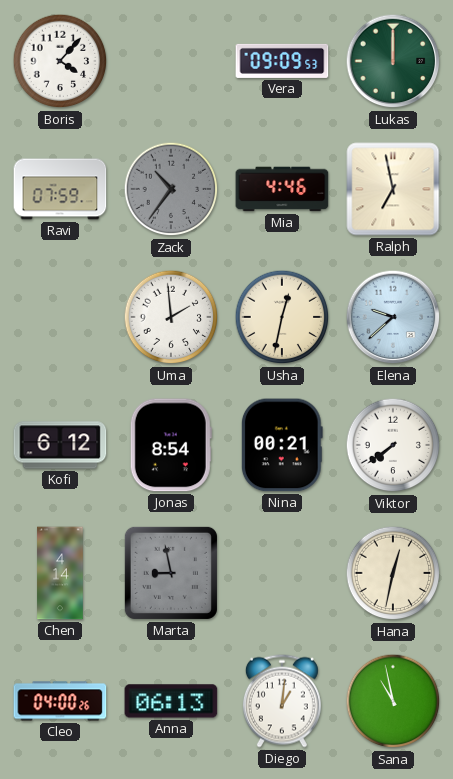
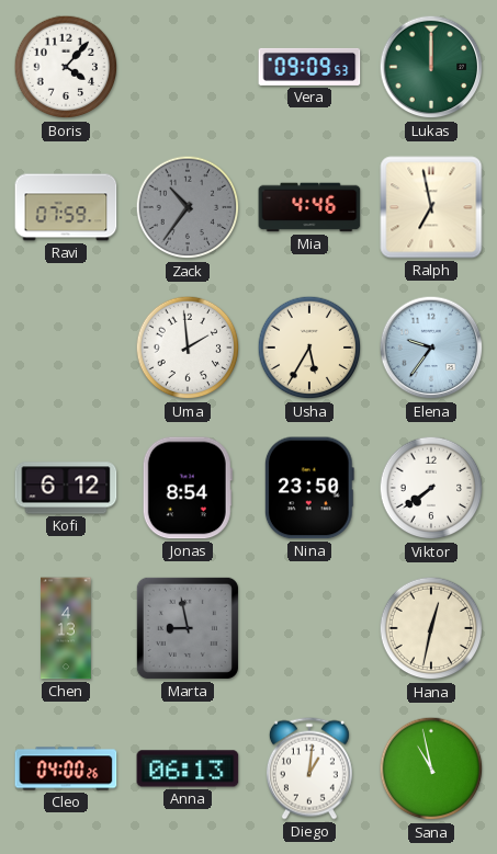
Usha: 12:32 -> 5:35
Elena: 9:38 -> 9:36
Nina: 00:21 -> 23:50
Chen: 4:14 -> 4:13
